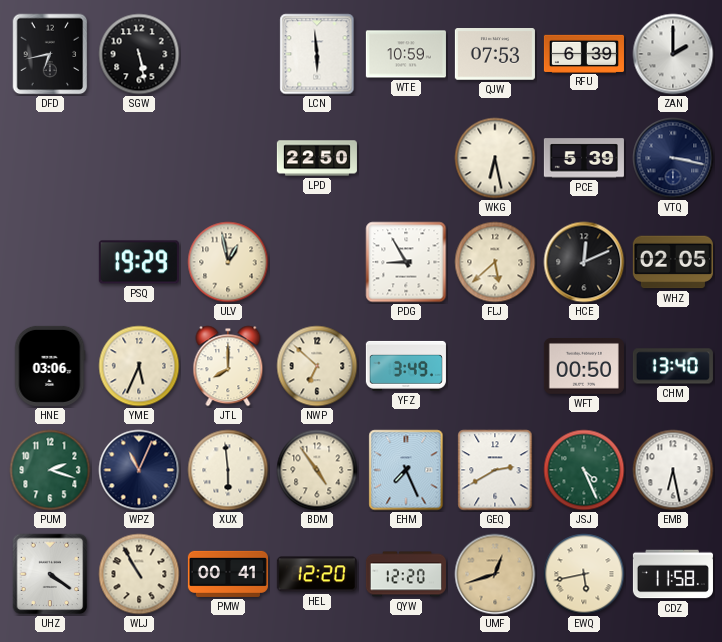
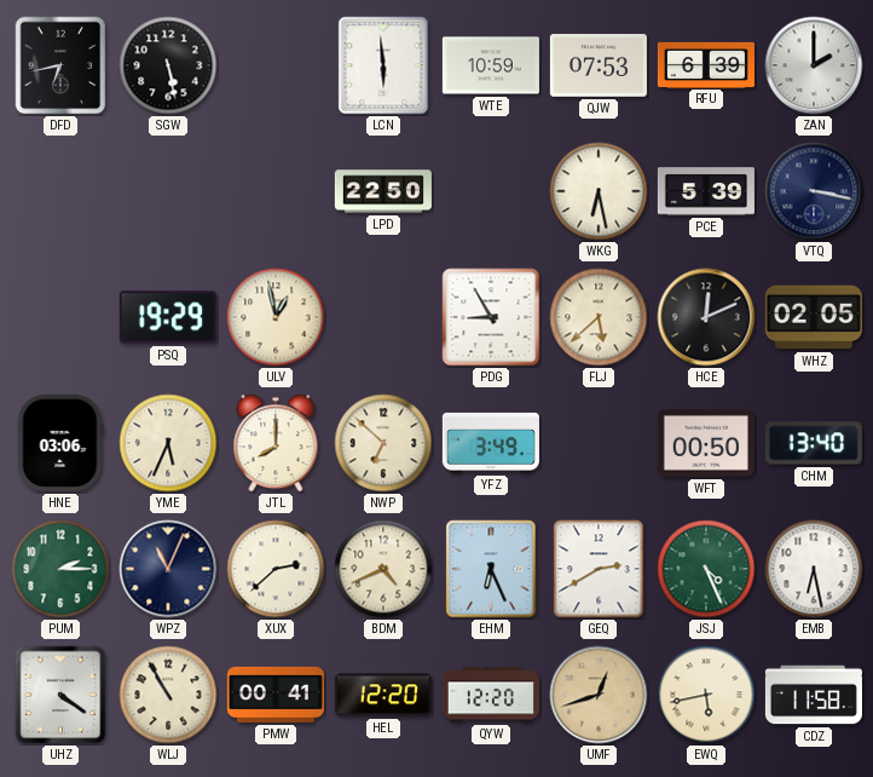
PUM: 2:18 -> 2:15
XUX: 5:59 -> 2:38
BDM: 4:54 -> 4:41
EHM: 7:26 -> 6:26
